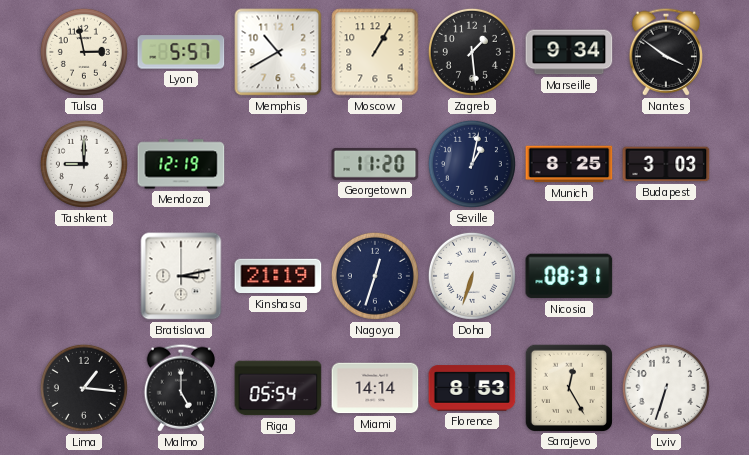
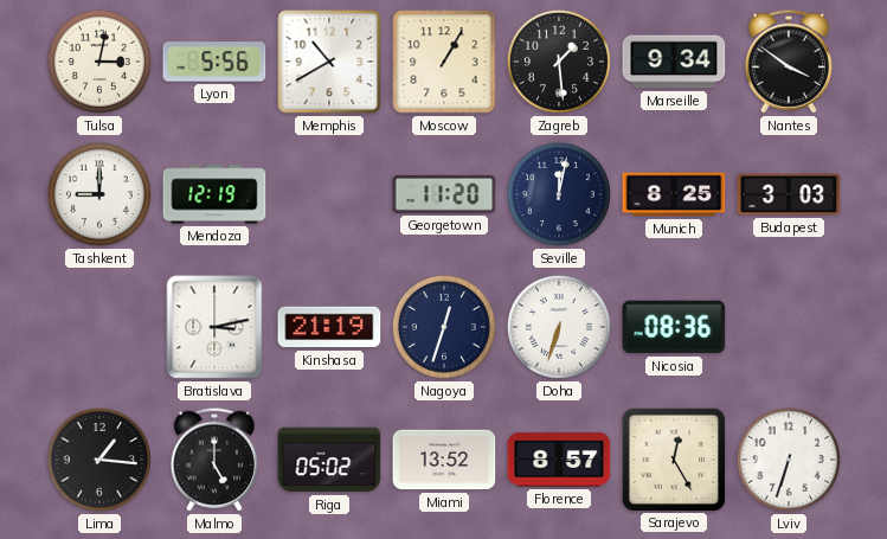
Tulsa: 2:58 -> 3:02
Lyon: 5:57 -> 5:56
Seville: 1:02 -> 12:02
Nicosia: 08:31 -> 08:36
Riga: 05:54 -> 05:02
Miami: 14:14 -> 13:52
Florence: 8:53 -> 8:57
